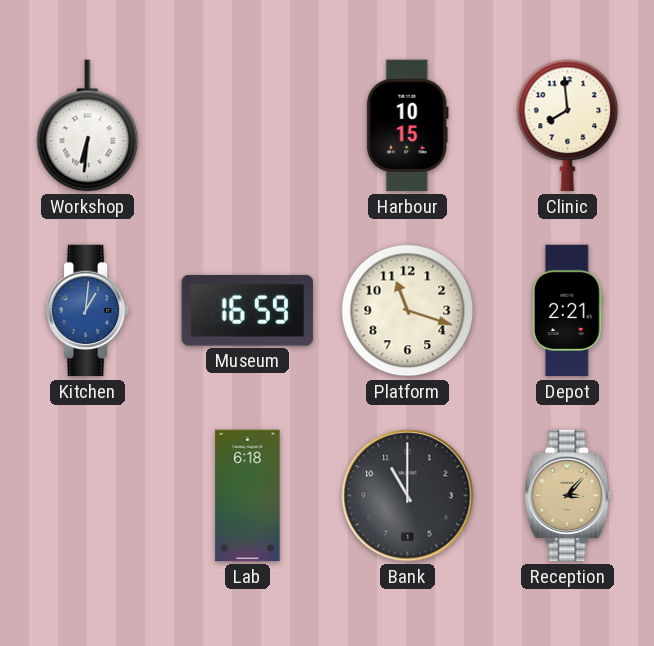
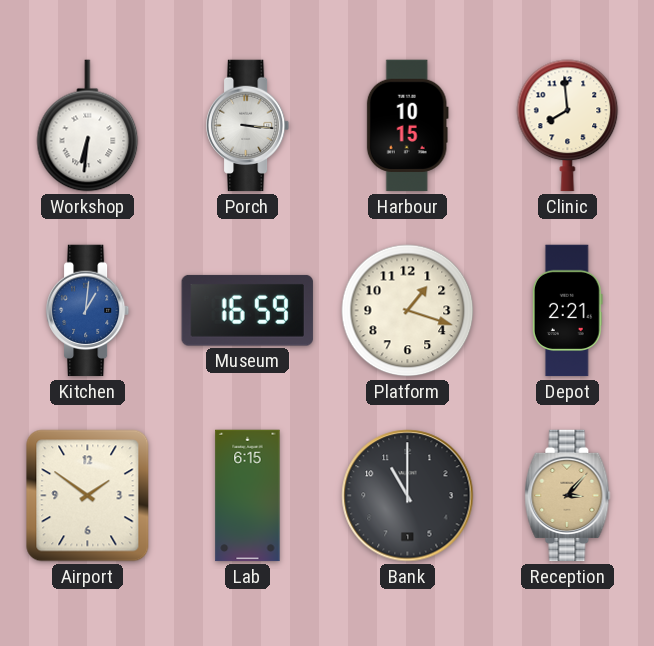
Porch: none -> 3:16
Platform: 11:18 -> 1:18
Airport: none -> 1:51
Lab: 6:18 -> 6:15
